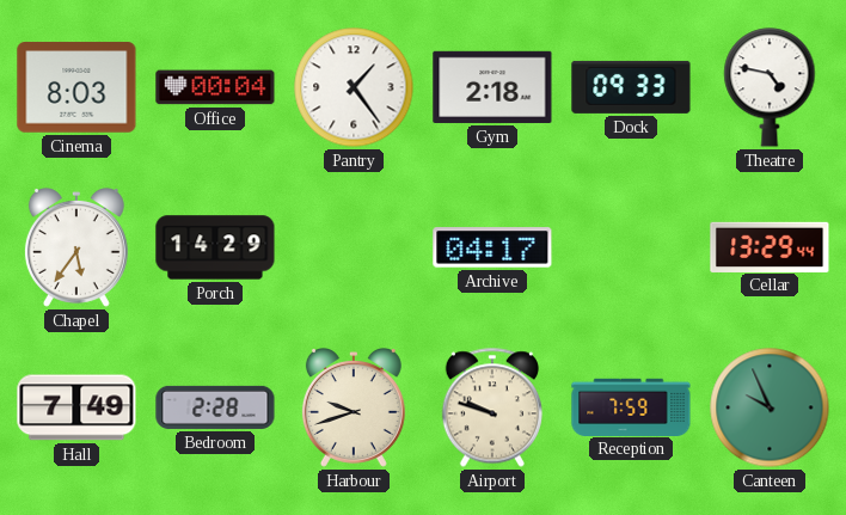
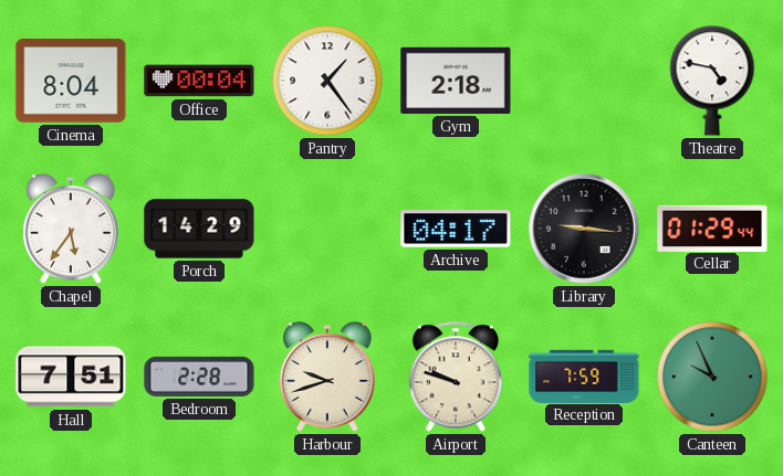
Cinema: 8:03 -> 8:04
Dock: 09:33 -> none
Library: none -> 9:16
Cellar: 13:29 -> 01:29
Hall: 7:49 -> 7:51
